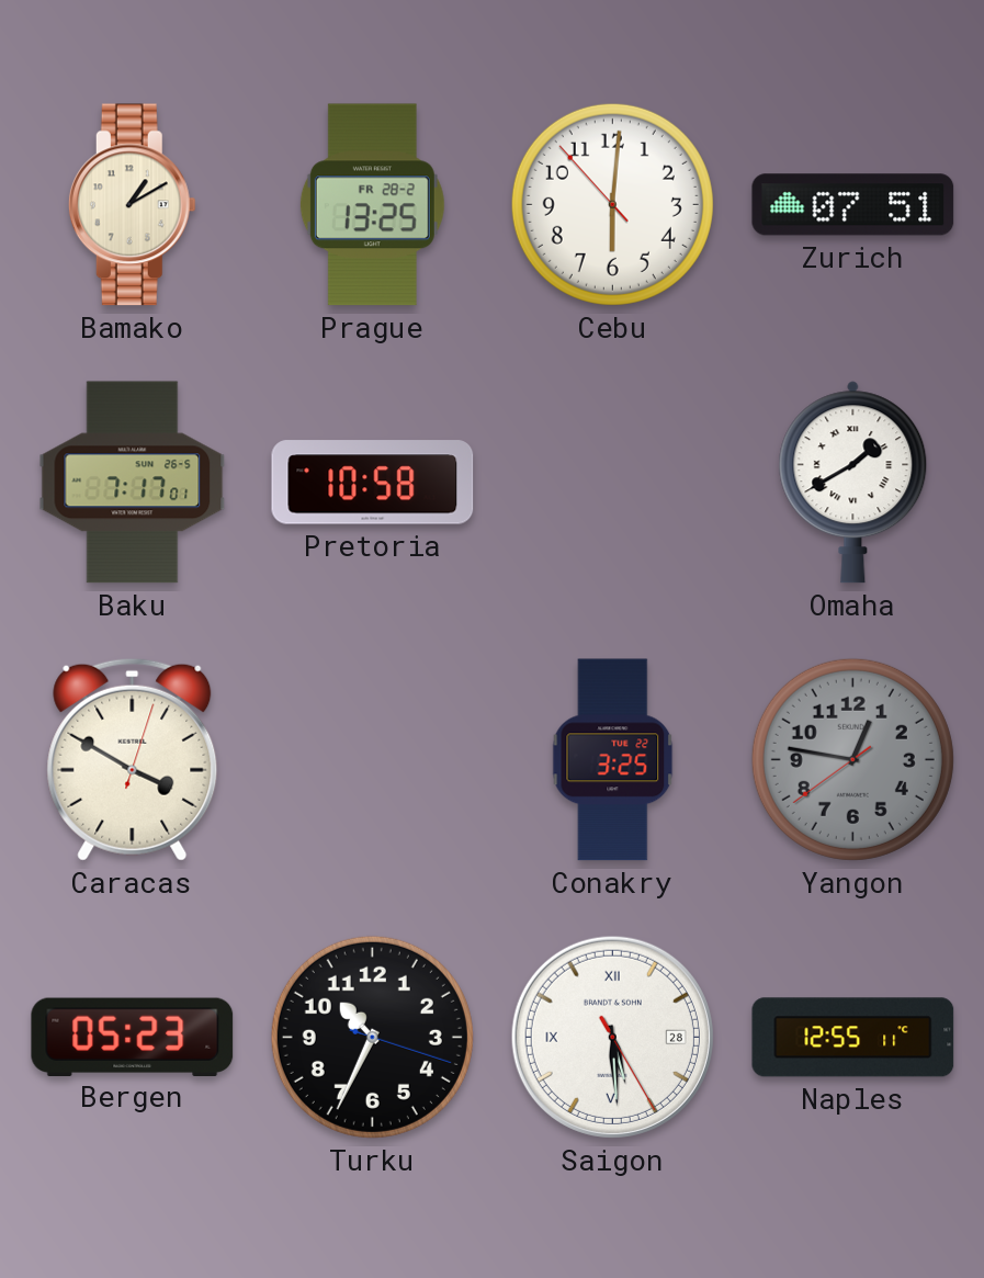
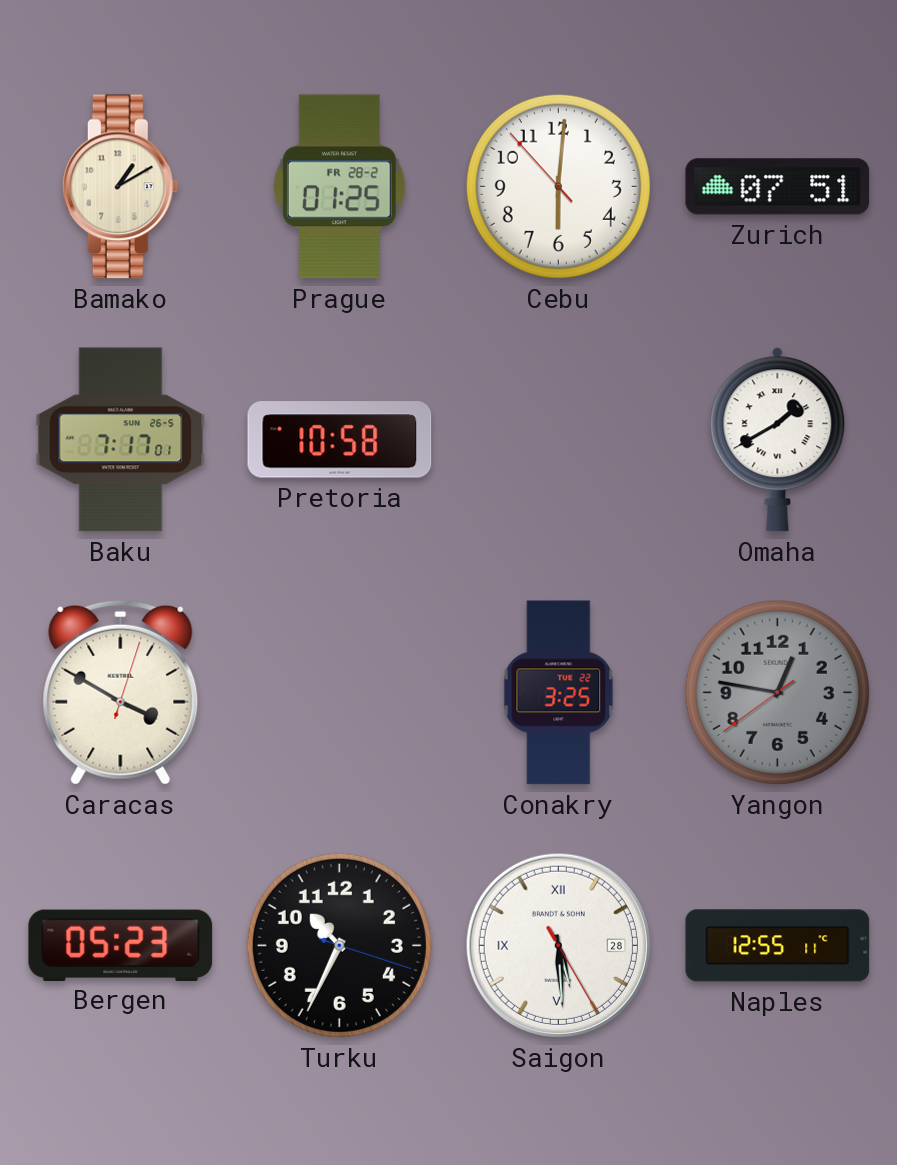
Prague: 13:25 -> 01:25
